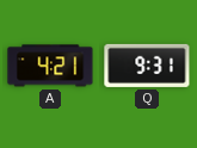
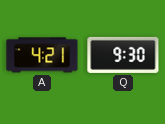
Q: 9:31 -> 9:30
